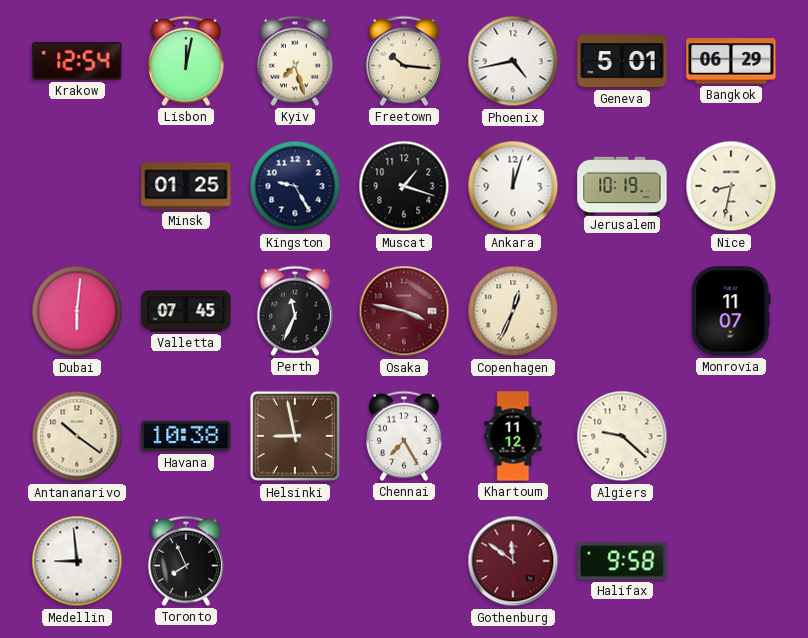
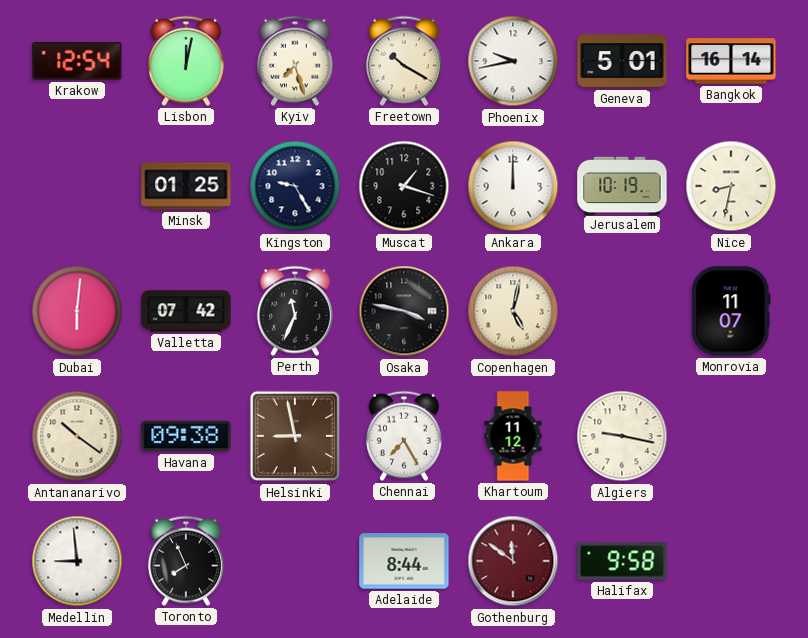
Freetown: 10:16 -> 10:20
Phoenix: 4:43 -> 9:43
Bangkok: 06:29 -> 16:14
Ankara: 12:03 -> 12:00
Valletta: 07:45 -> 07:42
Osaka dial: burgundy -> black
Copenhagen: 12:34 -> 5:02
Havana: 10:38 -> 09:38
Algiers: 9:22 -> 9:17
Adelaide: none -> 8:44
